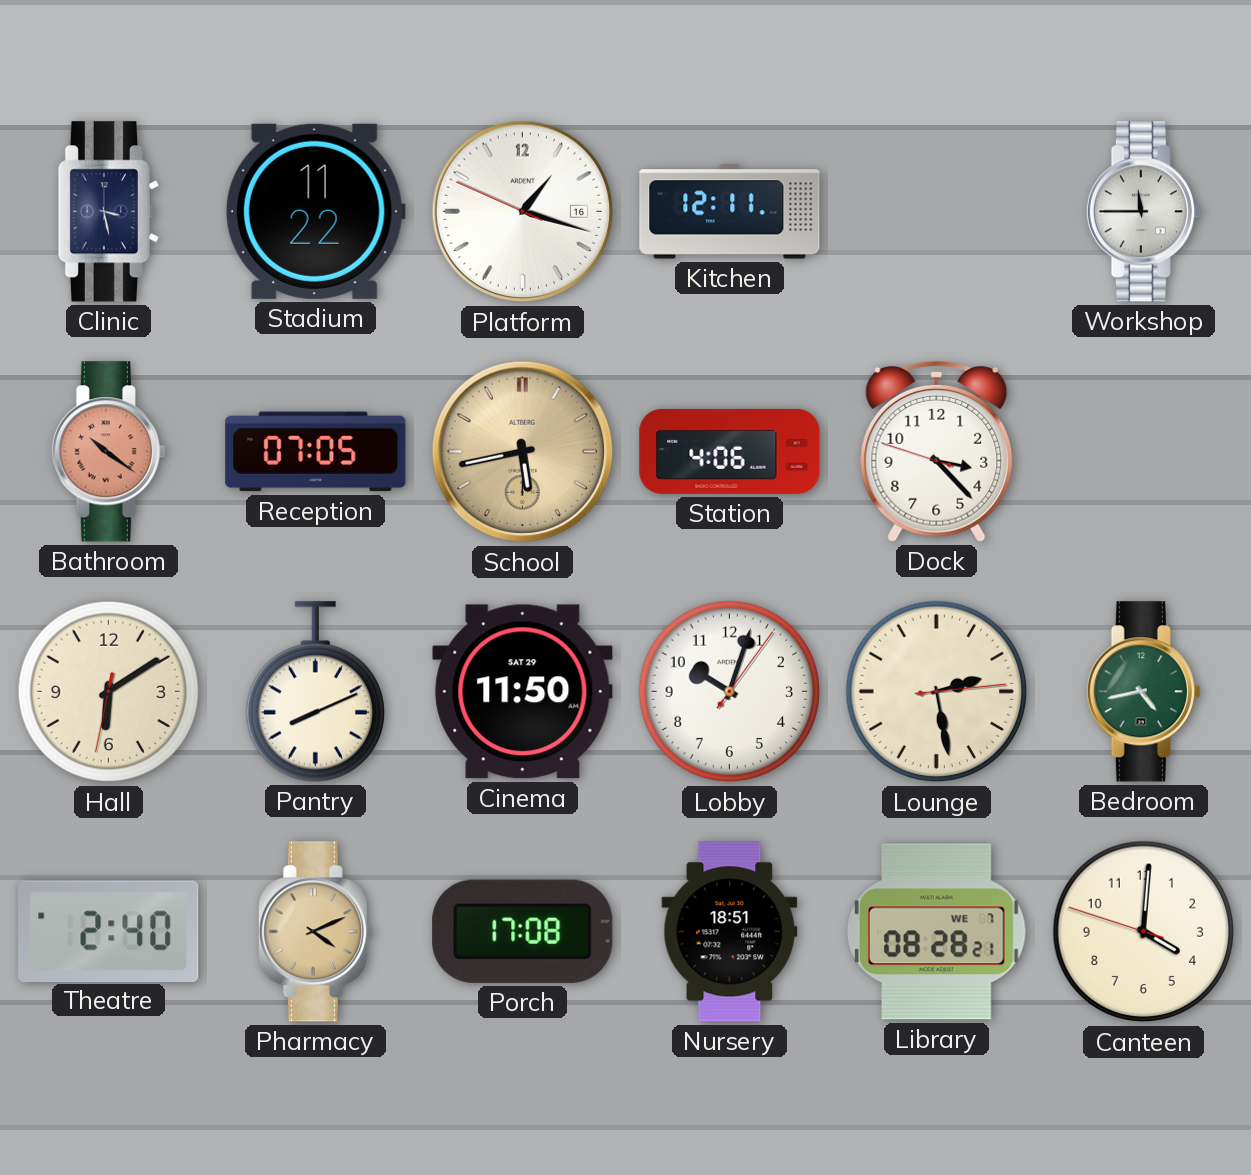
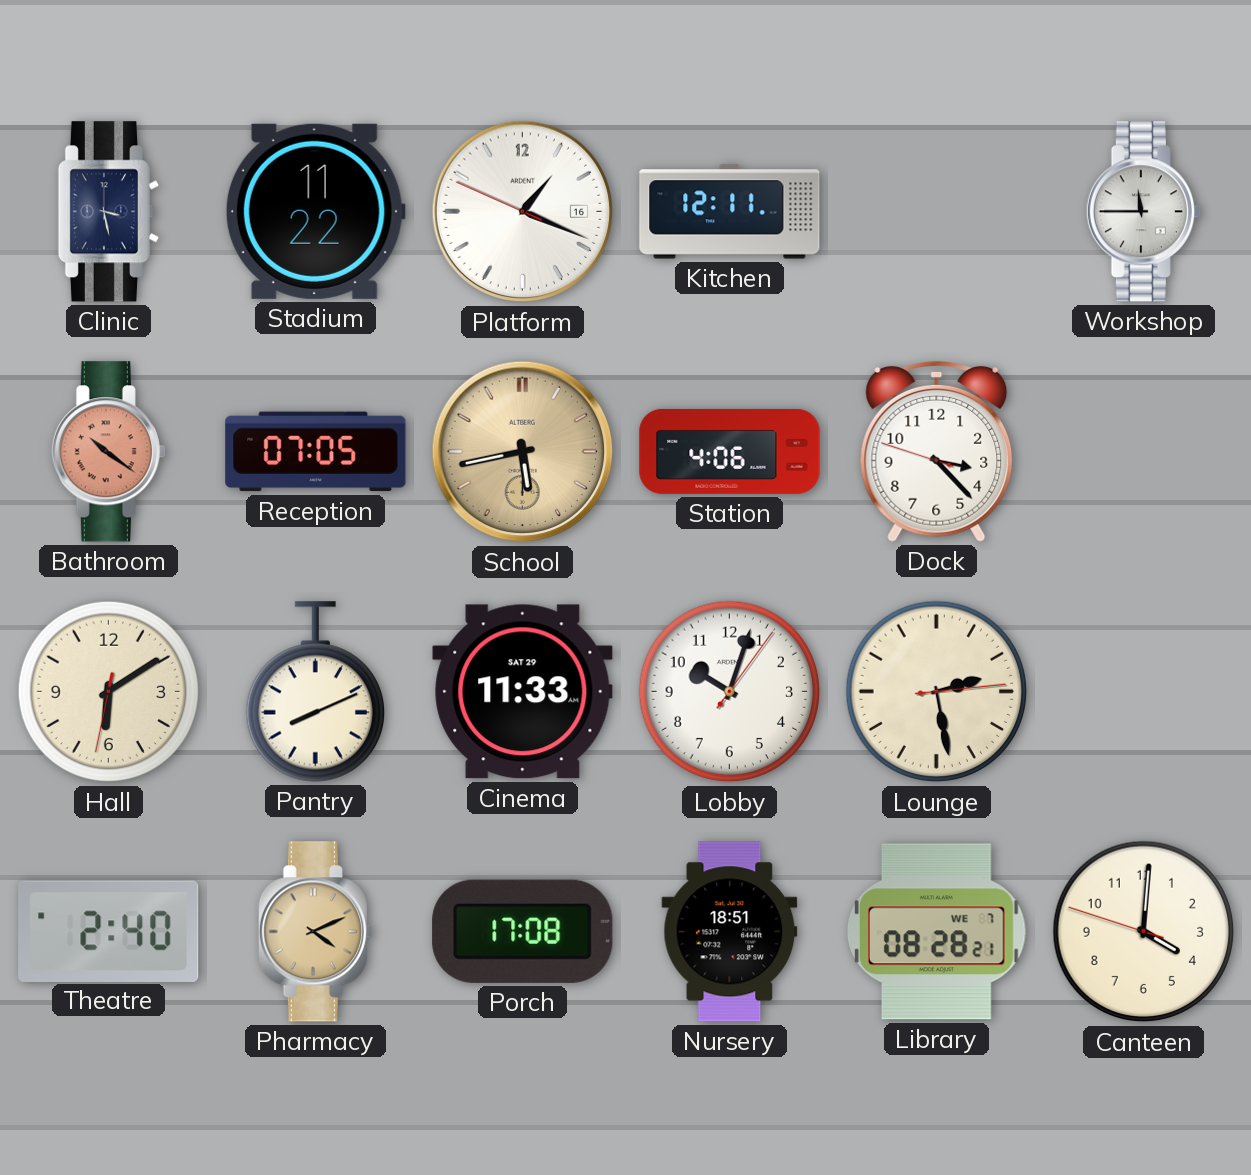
Platform: 1:17 -> 1:18
Cinema: 11:50 -> 11:33
Bedroom: 4:43 -> none
